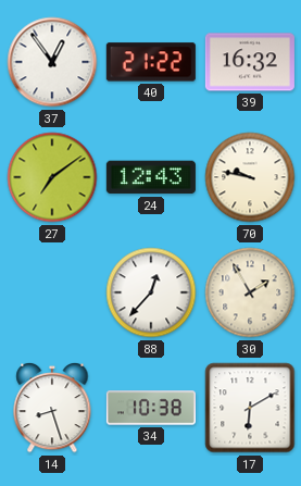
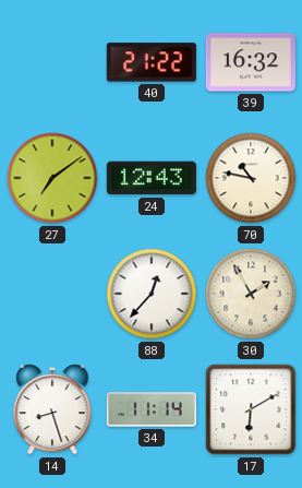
37: 12:54 -> none
70: 9:47 -> 10:47
34: 10:38 -> 11:14
